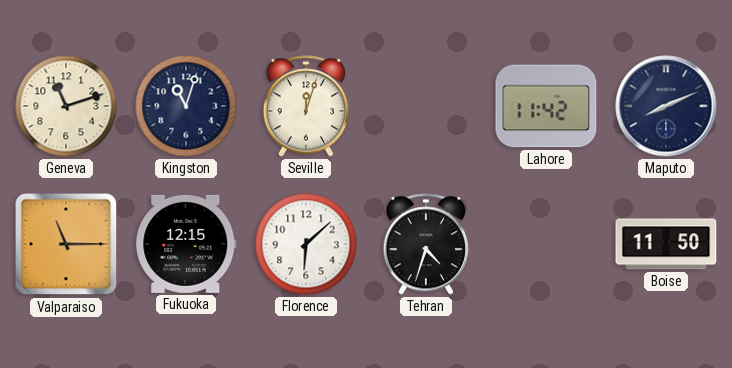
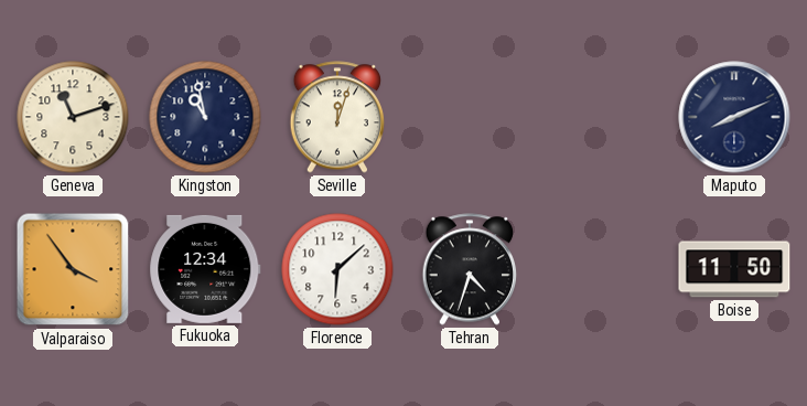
Kingston: 11:03 -> 10:58
Lahore: 11:42 -> none
Valparaiso: 11:15 -> 3:54
Fukuoka: 12:15 -> 12:34
